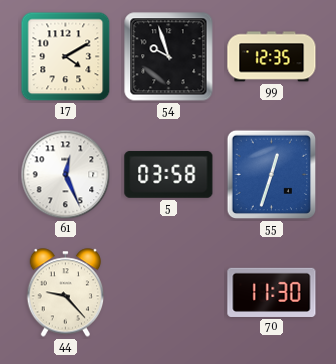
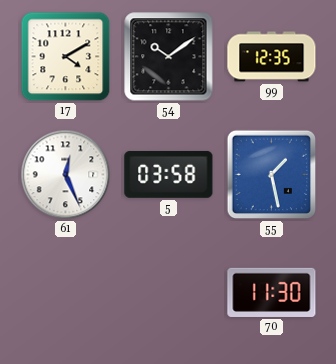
54: 9:57 -> 10:09
55: 12:33 -> 1:28
44: 9:23 -> none
